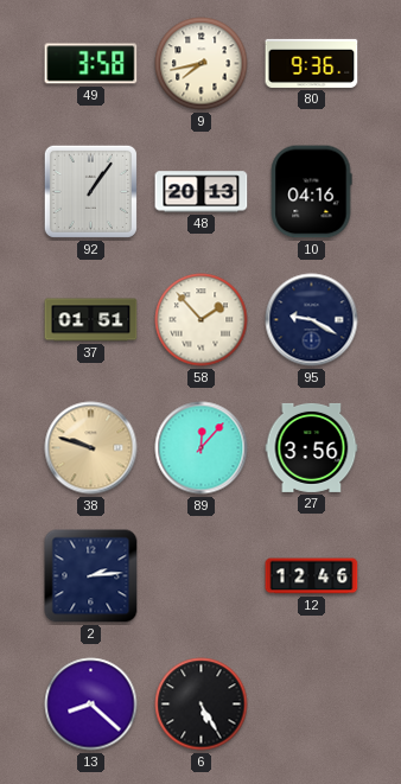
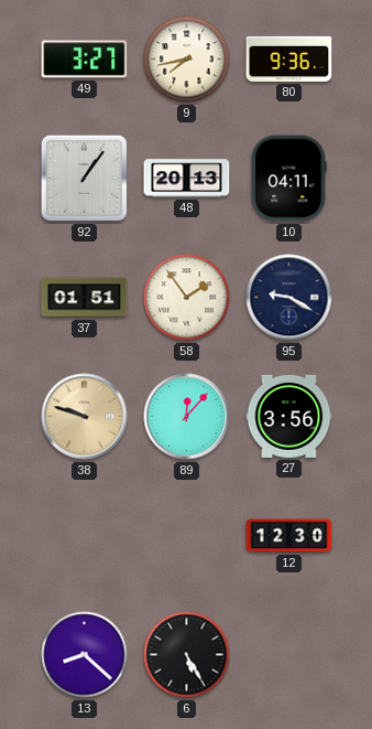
49: 3:58 -> 3:27
10: 04:16 -> 04:11
58: 1:53 -> 1:54
2: 2:14 -> none
12: 12:46 -> 12:30
